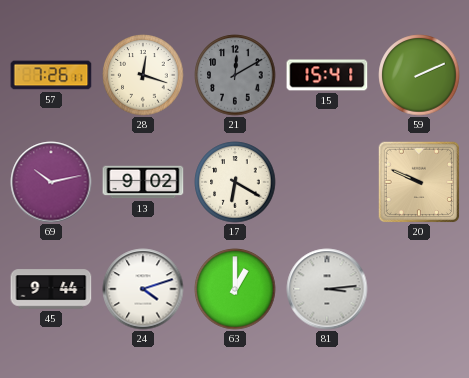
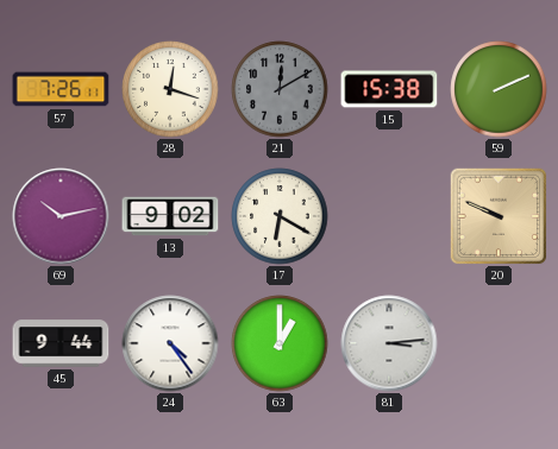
15: 15:41 -> 15:38
24: 4:12 -> 4:24
